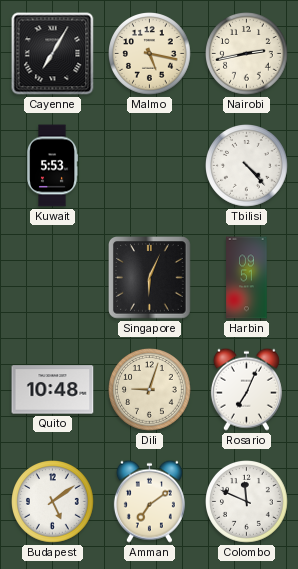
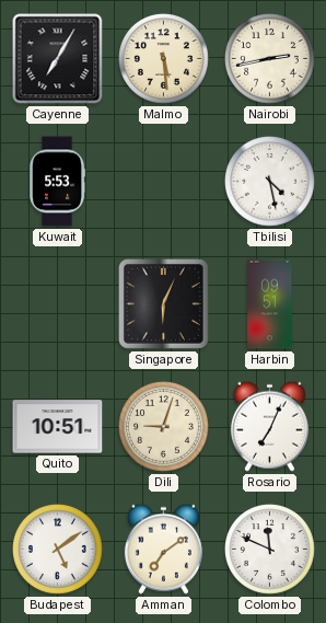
Malmo: 5:17 -> 5:29
Tbilisi: 4:23 -> 4:28
Quito: 10:48 -> 10:51
